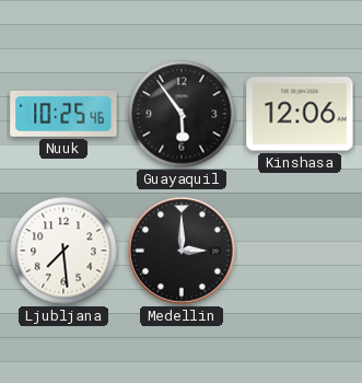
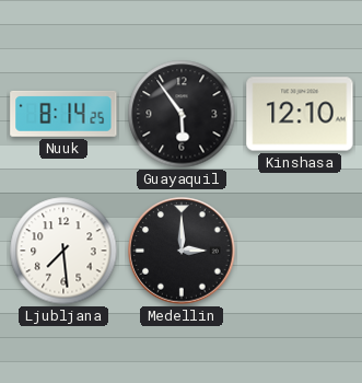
Nuuk: 10:25 -> 8:14
Kinshasa: 12:06 -> 12:10
